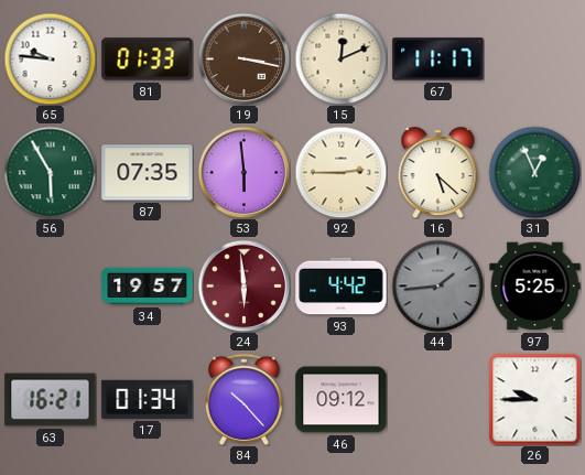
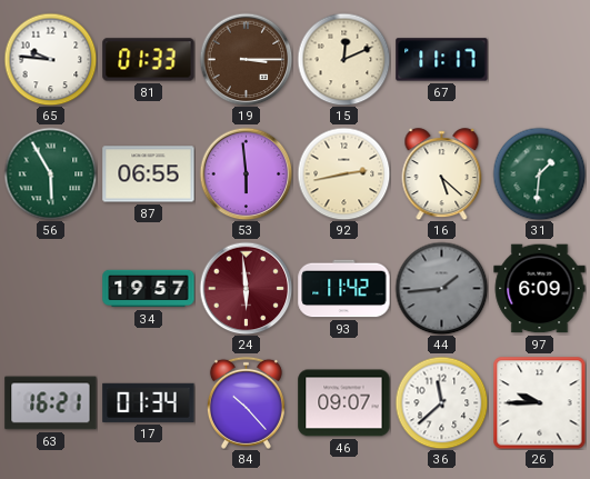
19: 3:17 -> 3:15
87: 07:35 -> 06:55
92: 2:45 -> 2:43
31: 12:56 -> 1:31
93: 4:42 -> 11:42
97: 5:25 -> 6:09
46: 09:12 -> 09:07
36: none -> 11:38
